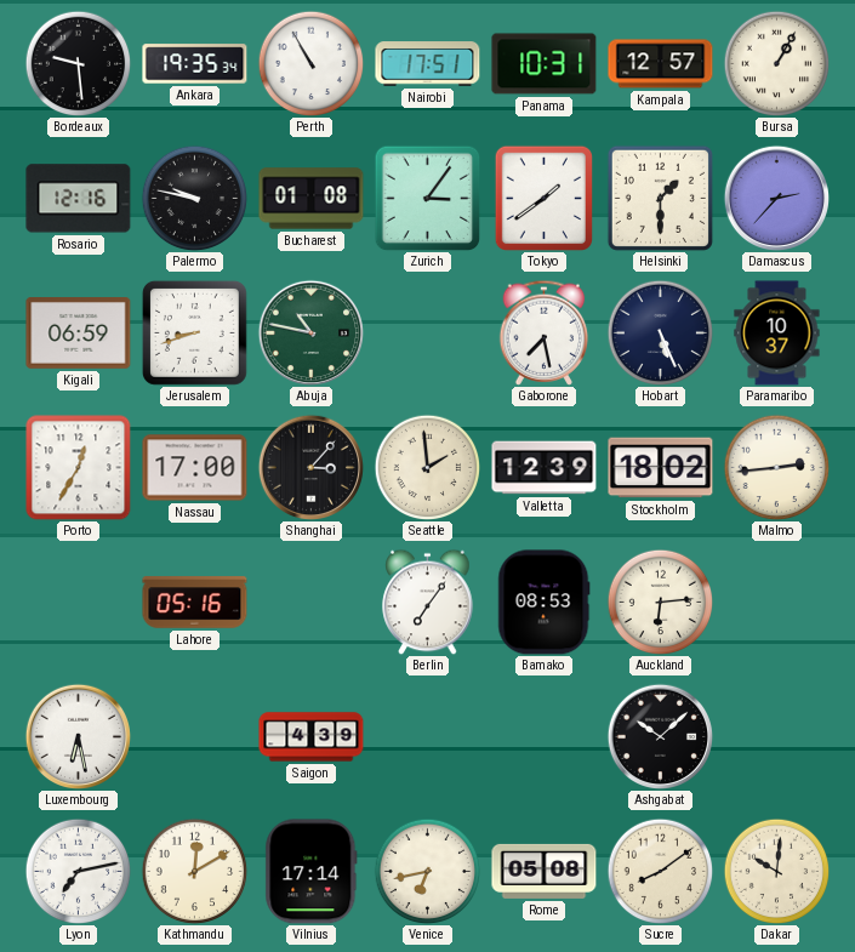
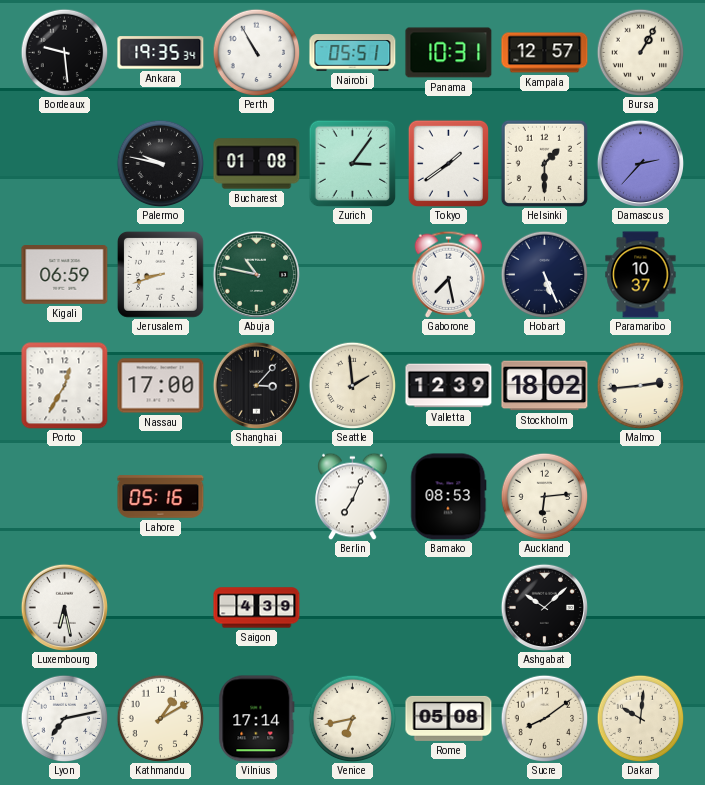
Nairobi: 17:51 -> 05:51
Rosario: 12:16 -> none
Berlin: 7:06 -> 7:04
Kathmandu: 12:10 -> 1:10
